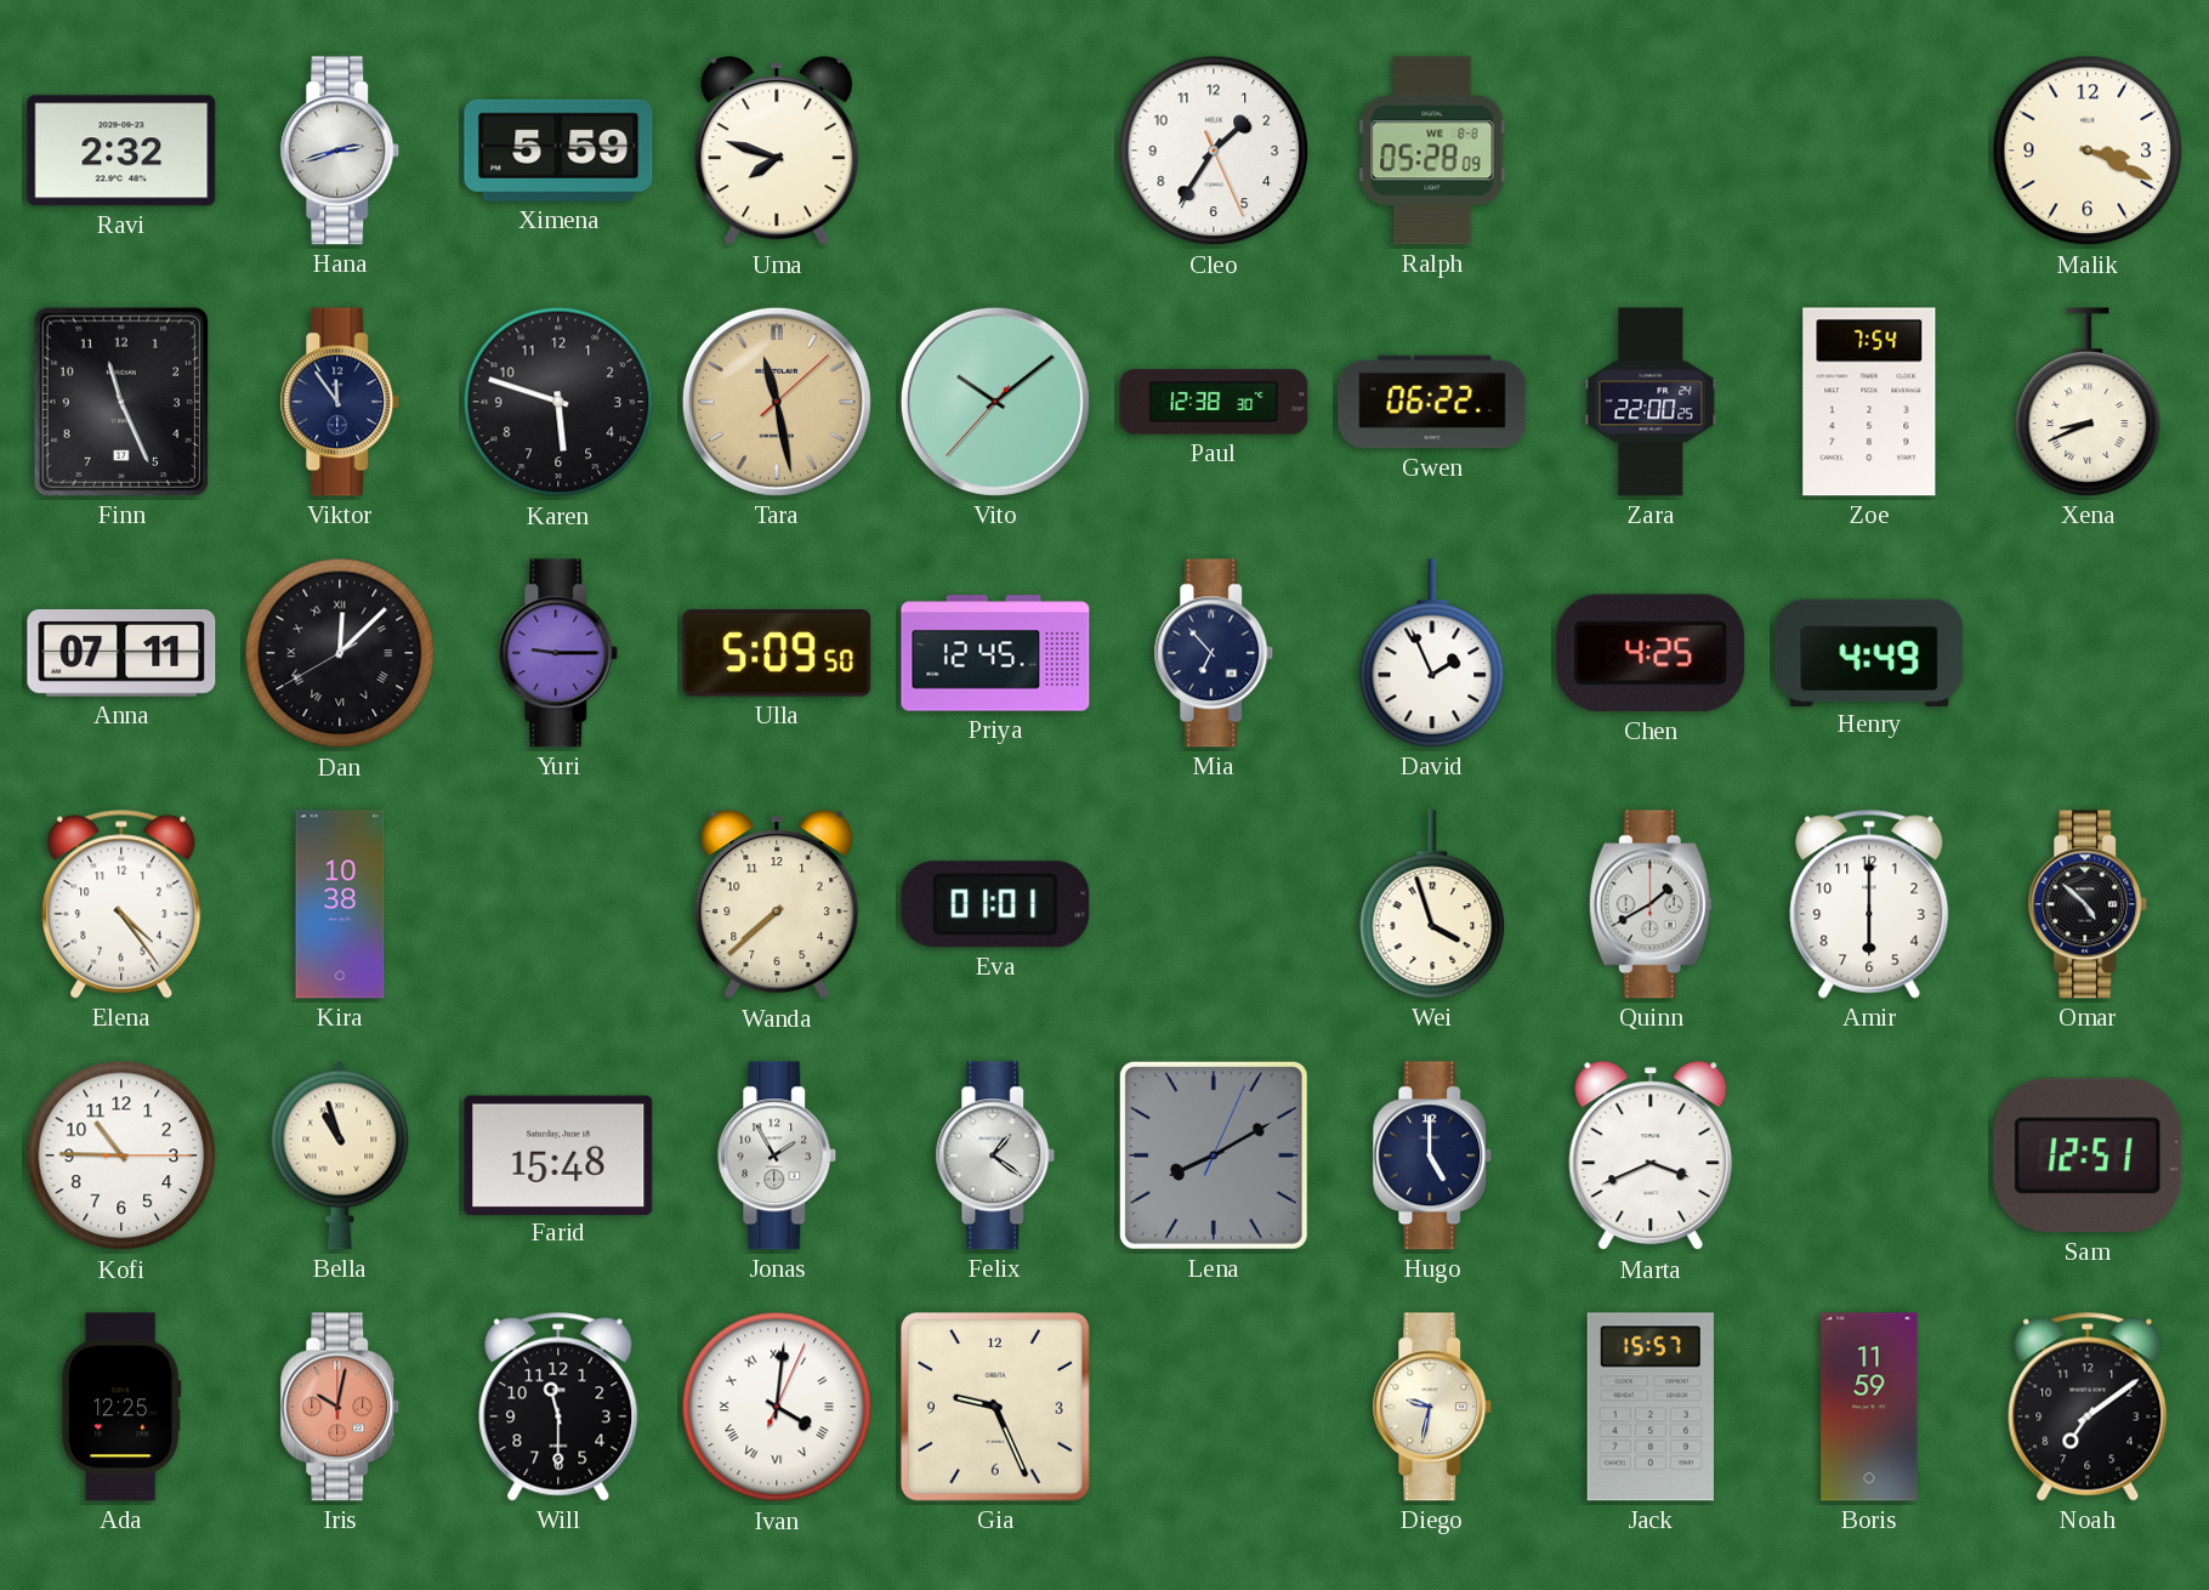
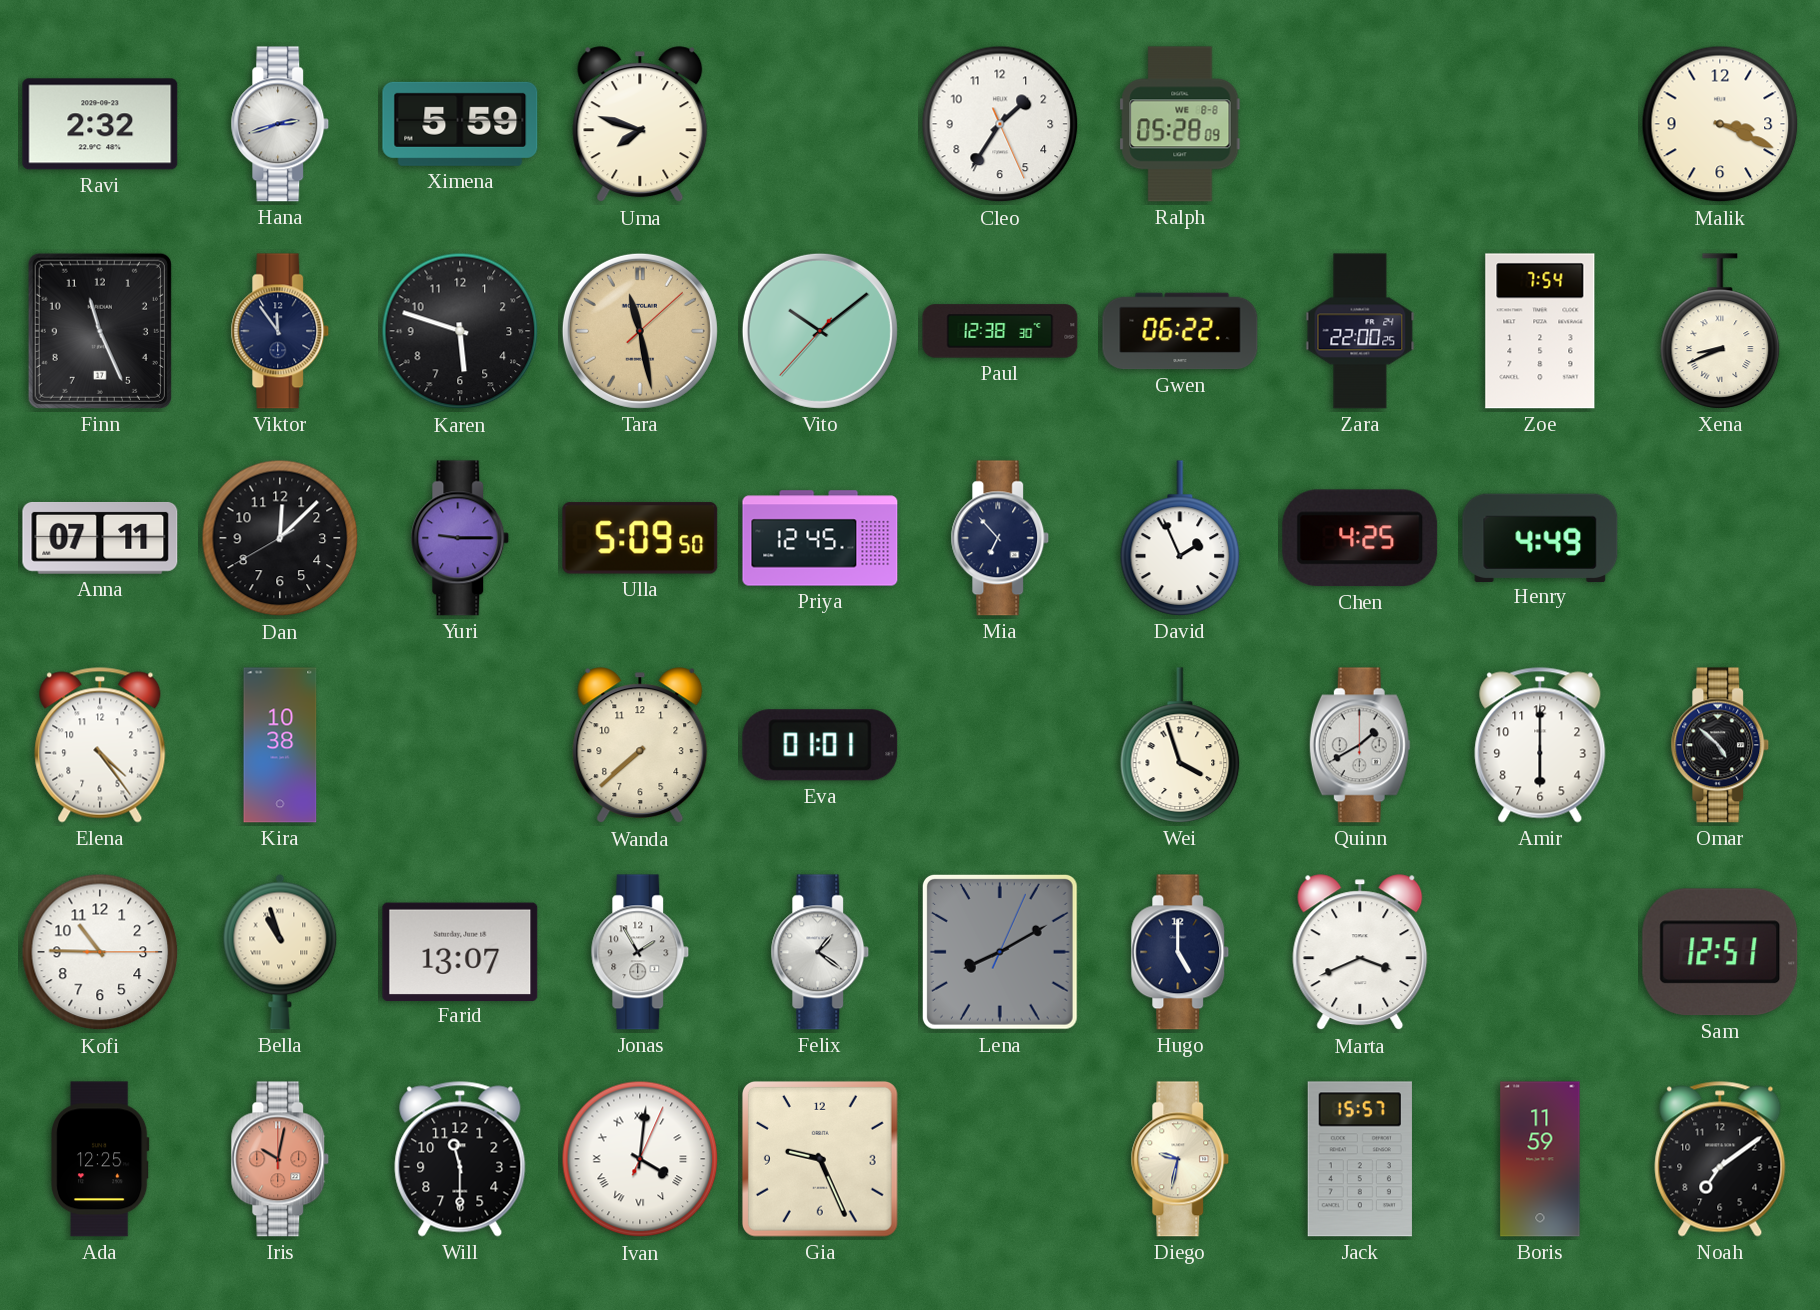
Dan numerals: Roman -> Arabic
Farid: 15:48 -> 13:07
